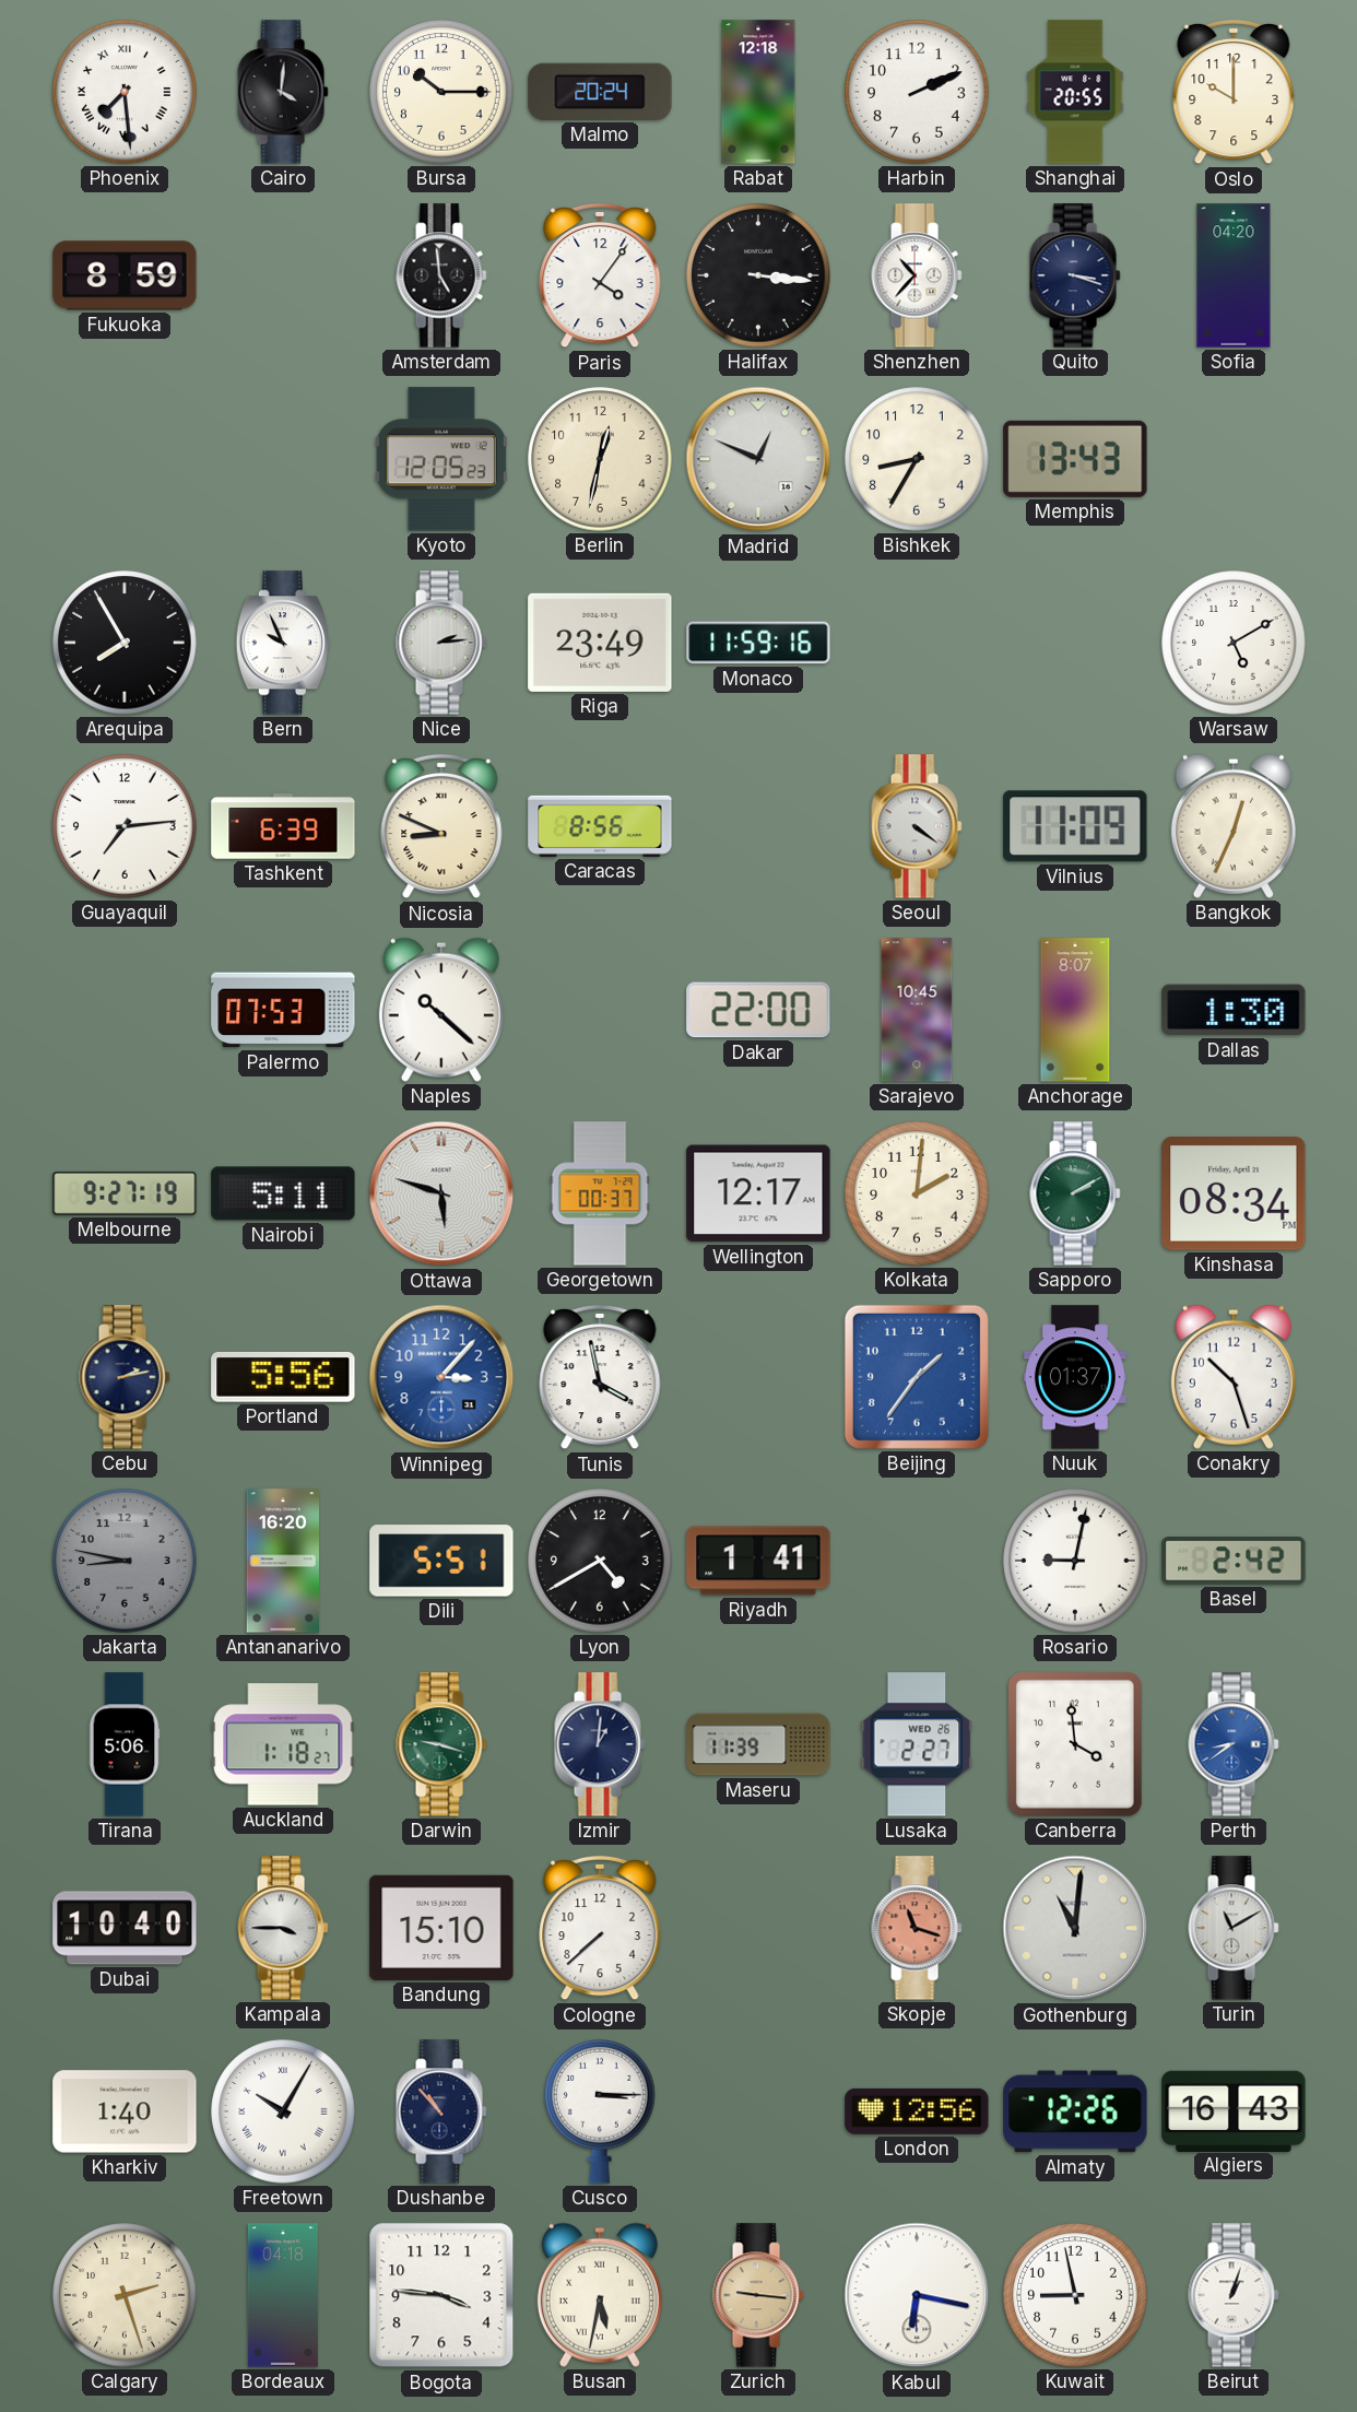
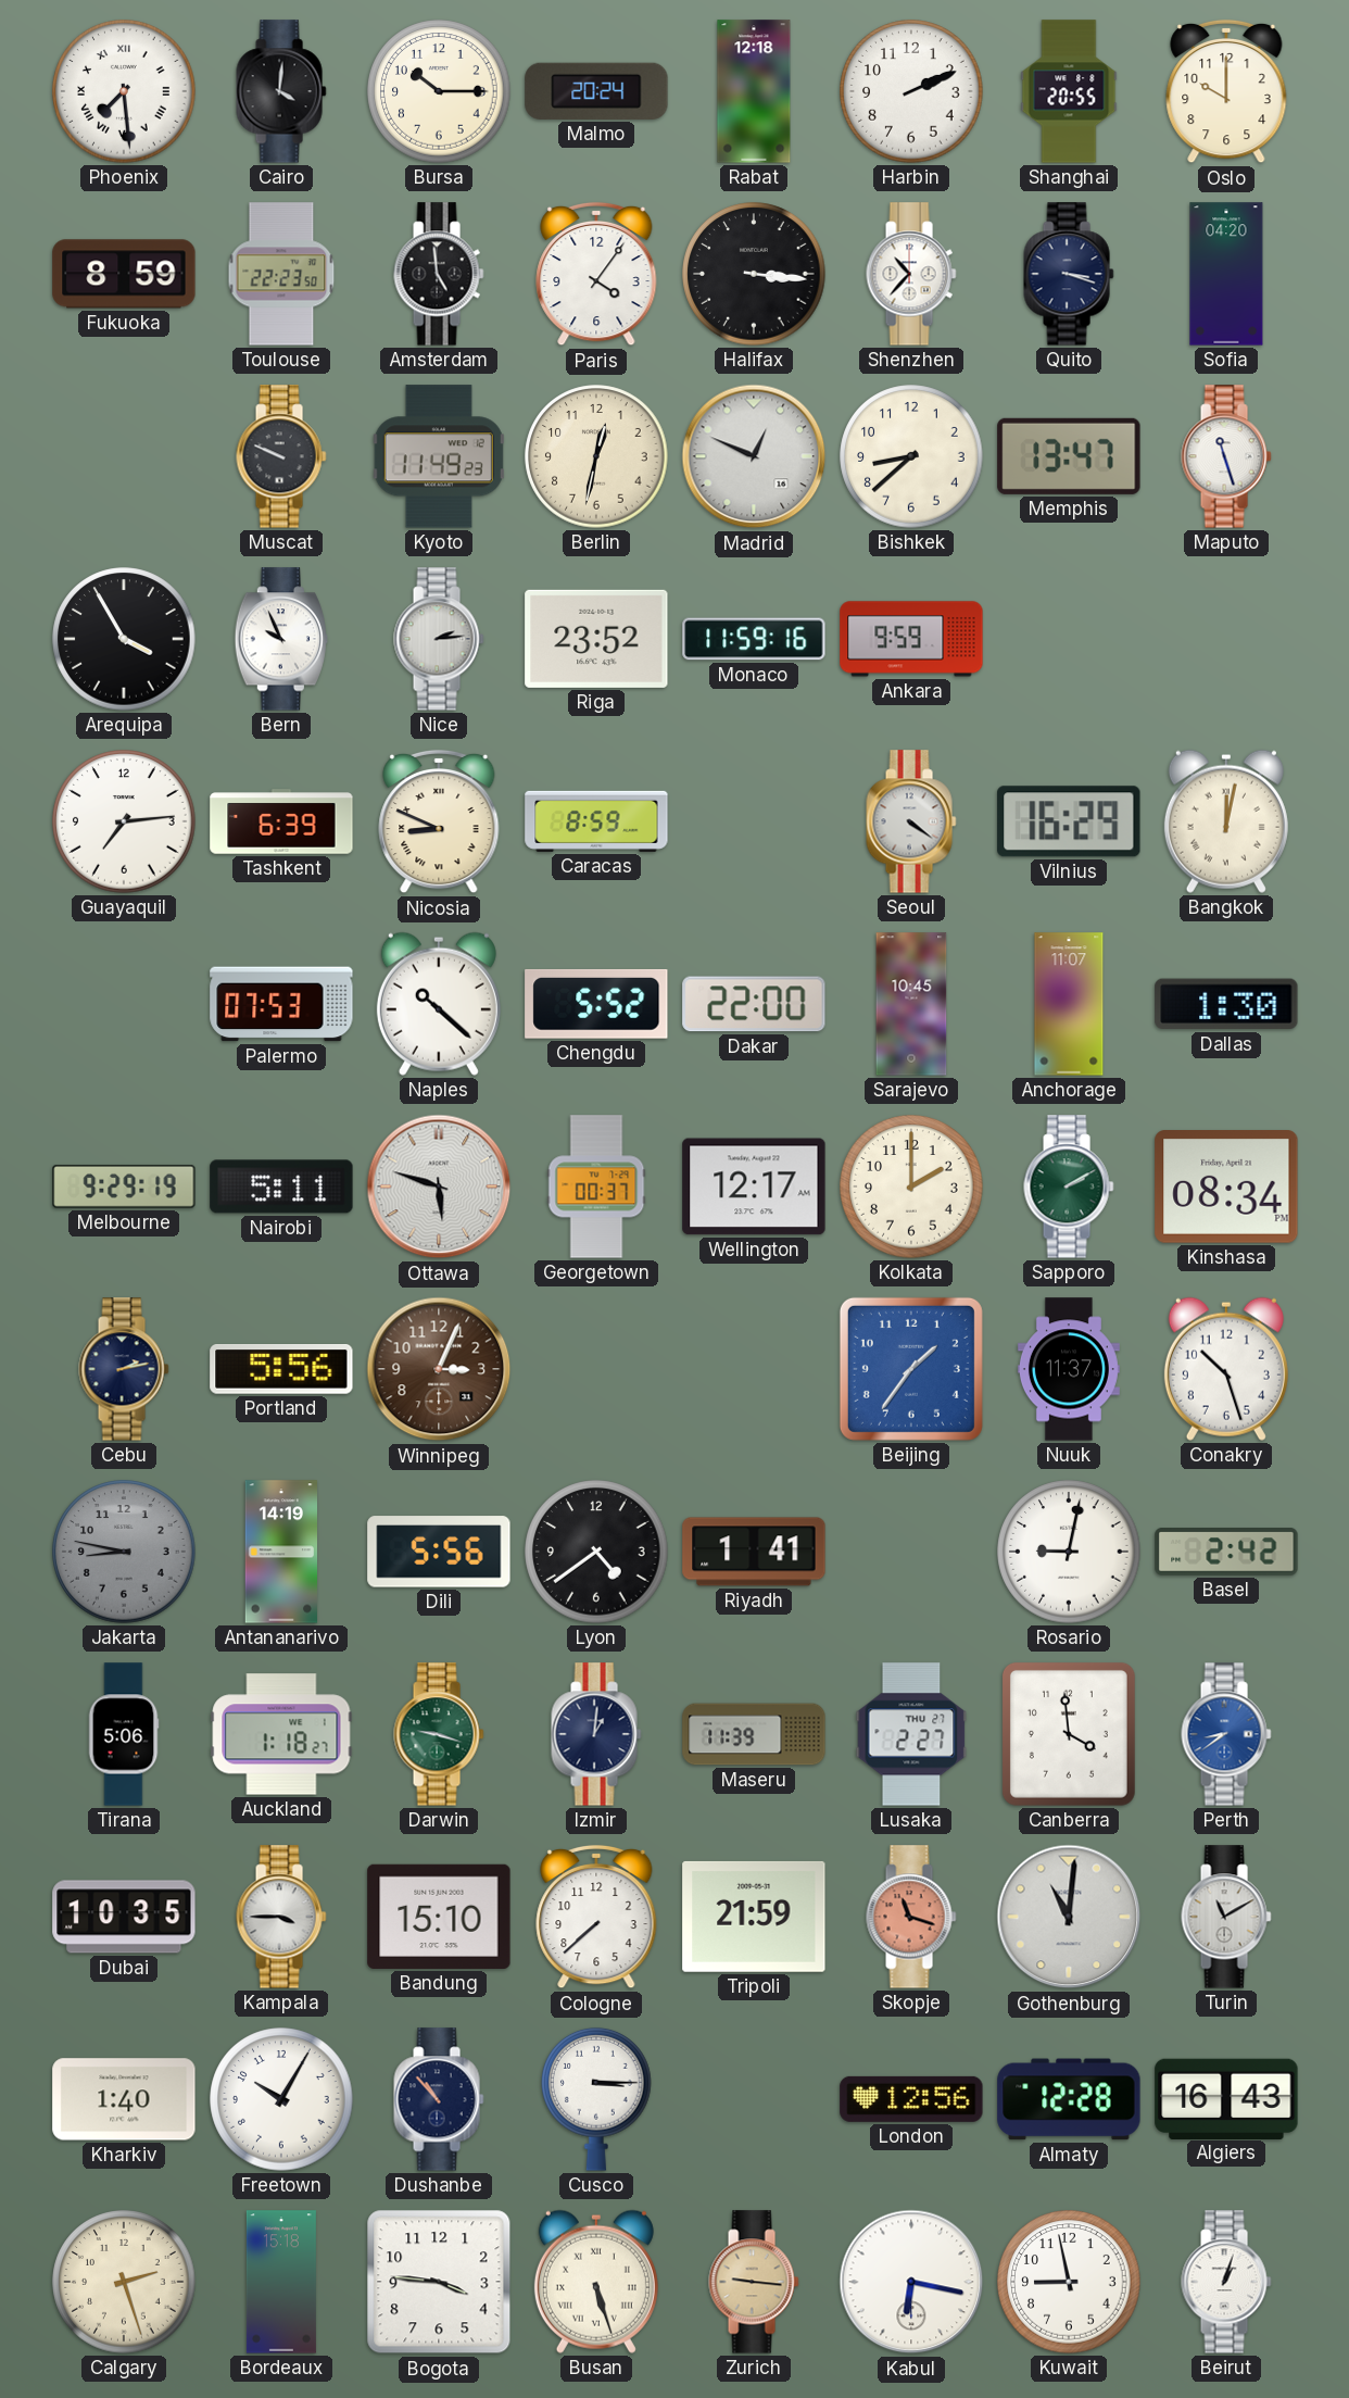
Toulouse: none -> 22:23
Muscat: none -> 9:49
Kyoto: 12:05 -> 11:49
Bishkek: 8:35 -> 8:38
Memphis: 13:43 -> 13:47
Maputo: none -> 11:27
Arequipa: 7:55 -> 3:55
Riga: 23:49 -> 23:52
Ankara: none -> 9:59
Warsaw: 5:10 -> none
Caracas: 8:56 -> 8:59
Vilnius: 11:09 -> 16:29
Bangkok: 12:34 -> 12:02
Chengdu: none -> 5:52
Anchorage: 8:07 -> 11:07
Melbourne: 9:27 -> 9:29
Kolkata: 2:01 -> 2:00
Winnipeg: 3:07 -> 3:04
Winnipeg dial: blue -> brown
Tunis: 3:58 -> none
Nuuk: 01:37 -> 11:37
Antananarivo: 16:20 -> 14:19
Dili: 5:51 -> 5:56
Lyon: 4:40 -> 4:39
Lusaka date: WED 26 -> THU 27
Dubai: 10:40 -> 10:35
Tripoli: none -> 21:59
Freetown numerals: Roman -> Arabic
Almaty: 12:26 -> 12:28
Bordeaux: 04:18 -> 15:18
Busan: 5:32 -> 5:27
